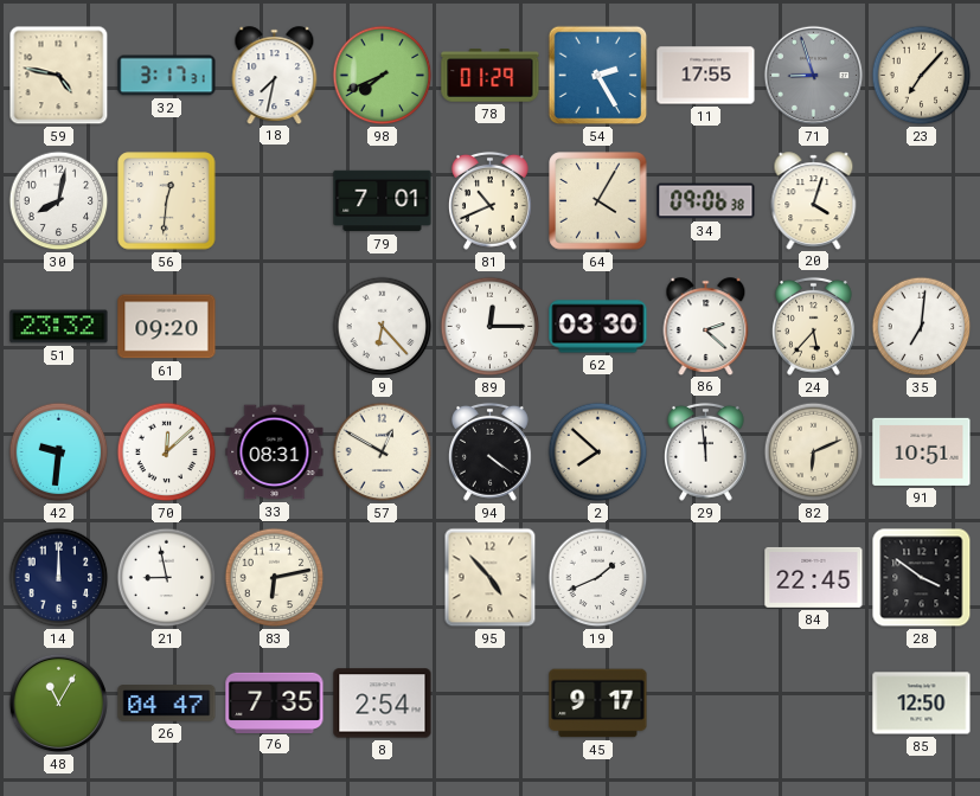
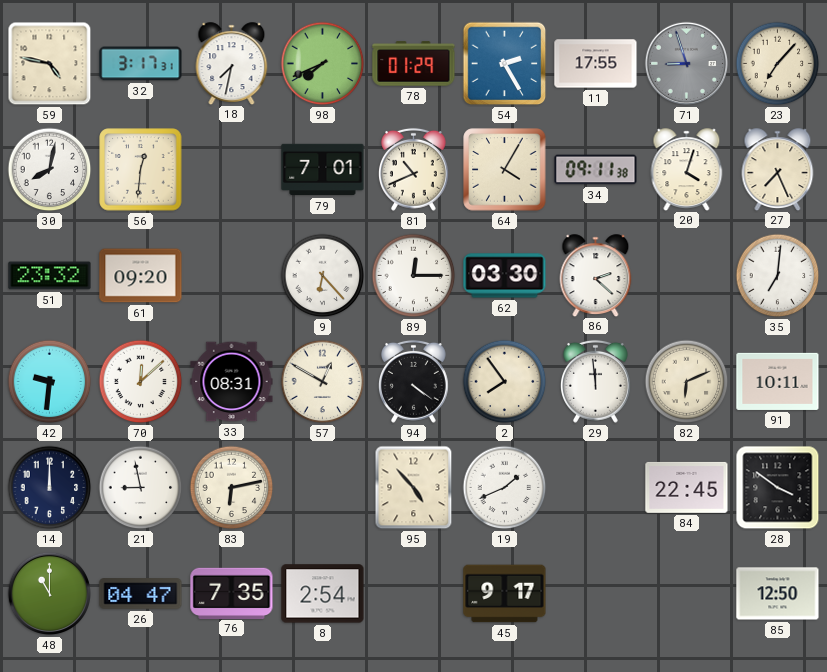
34: 09:06 -> 09:11
27: none -> 7:26
24: 5:37 -> none
2: 7:52 -> 7:54
91: 10:51 -> 10:11
48: 11:05 -> 11:00
